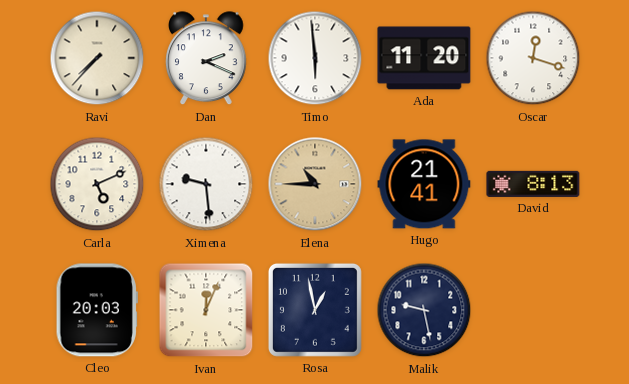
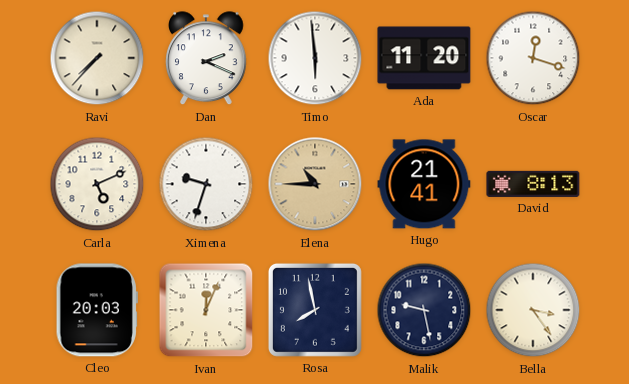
Ximena: 9:29 -> 9:33
Rosa: 12:58 -> 7:58
Bella: none -> 3:24
